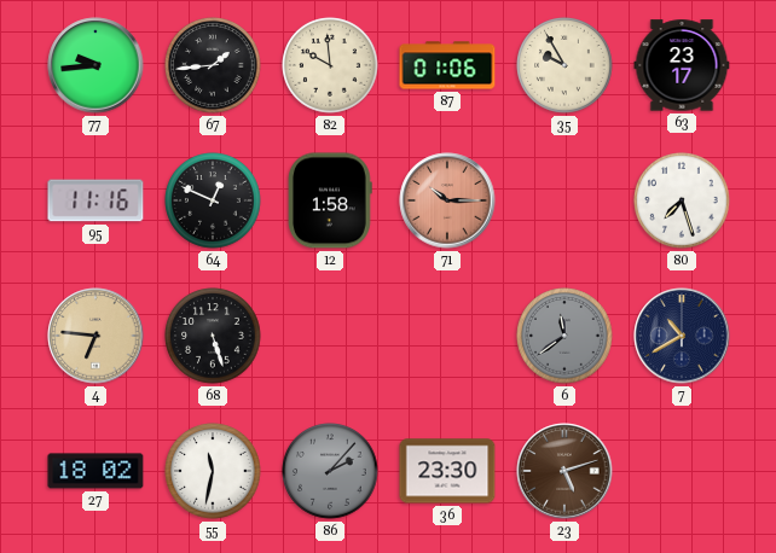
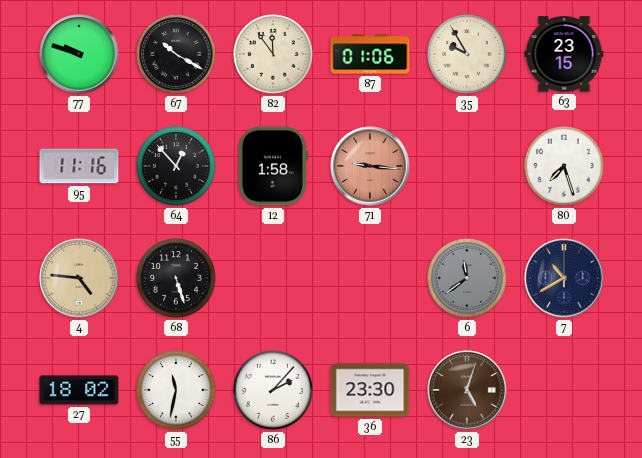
77: 9:44 -> 9:48
67: 1:44 -> 10:20
82: 9:59 -> 11:54
63: 23:17 -> 23:15
64: 12:49 -> 12:53
71: 10:15 -> 9:16
4: 6:46 -> 4:46
86 dial: grey -> white
23: 5:12 -> 5:03
